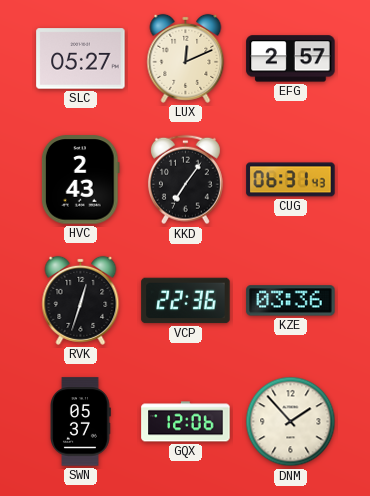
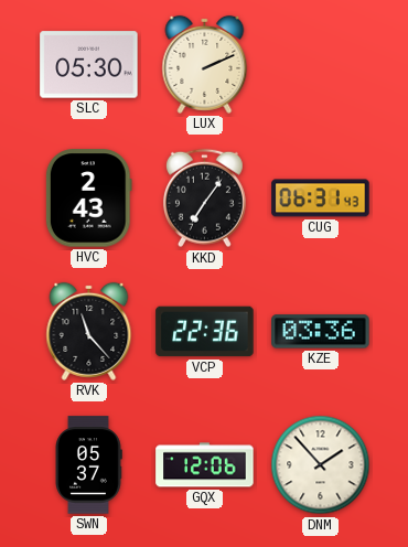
SLC: 05:27 -> 05:30
LUX: 12:11 -> 2:11
EFG: 2:57 -> none
RVK: 12:33 -> 11:23
